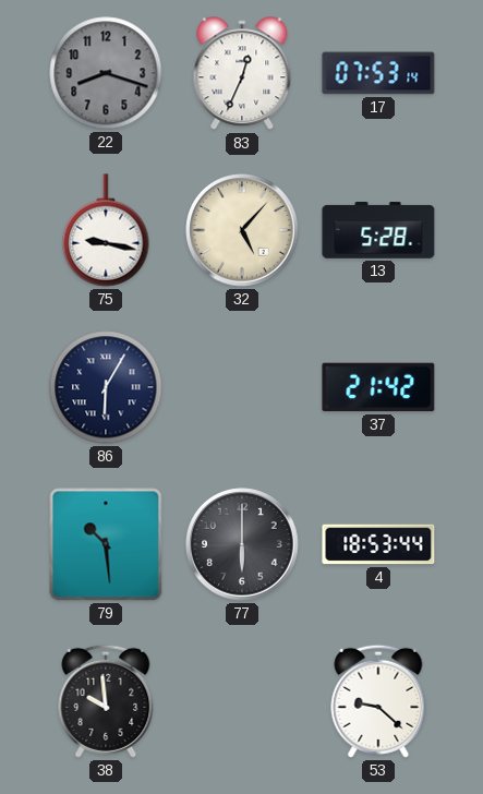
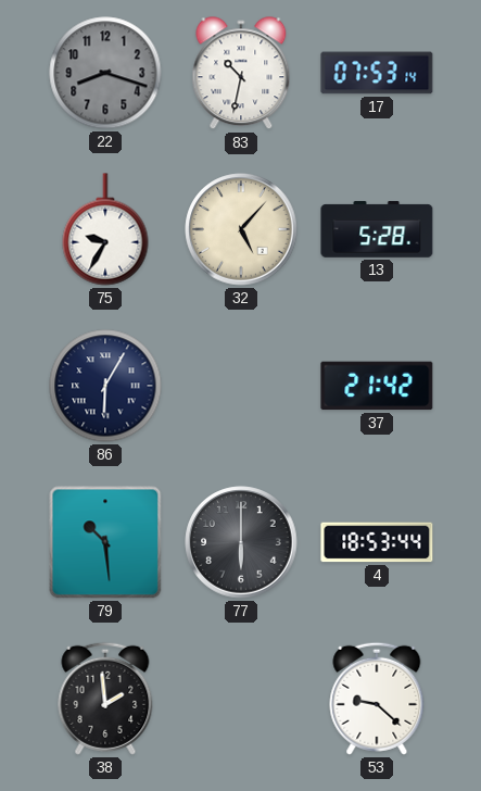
83: 12:34 -> 10:32
75: 9:17 -> 9:35
38: 9:59 -> 1:59
